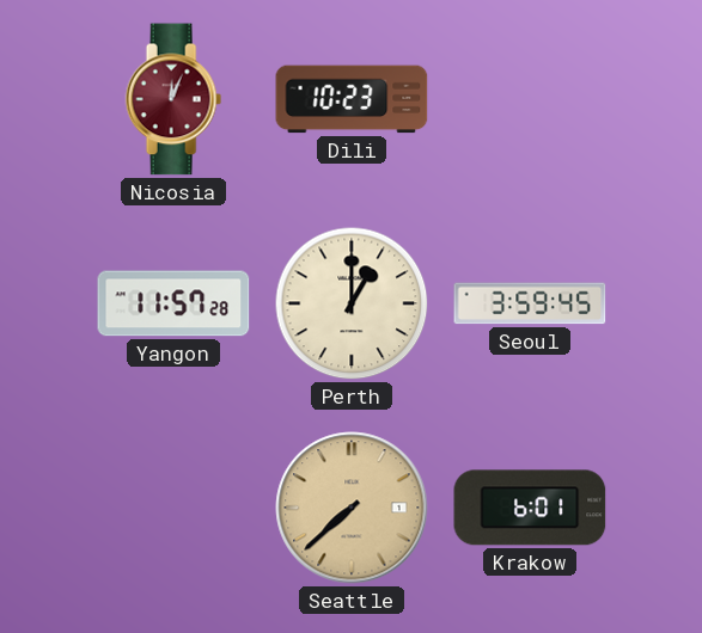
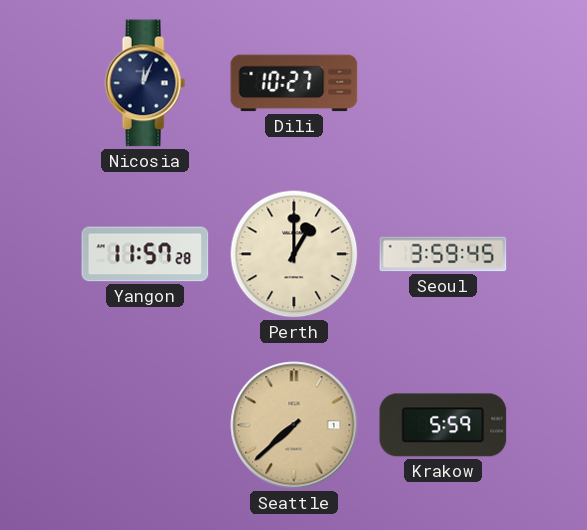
Nicosia dial: burgundy -> navy
Dili: 10:23 -> 10:27
Krakow: 6:01 -> 5:59
